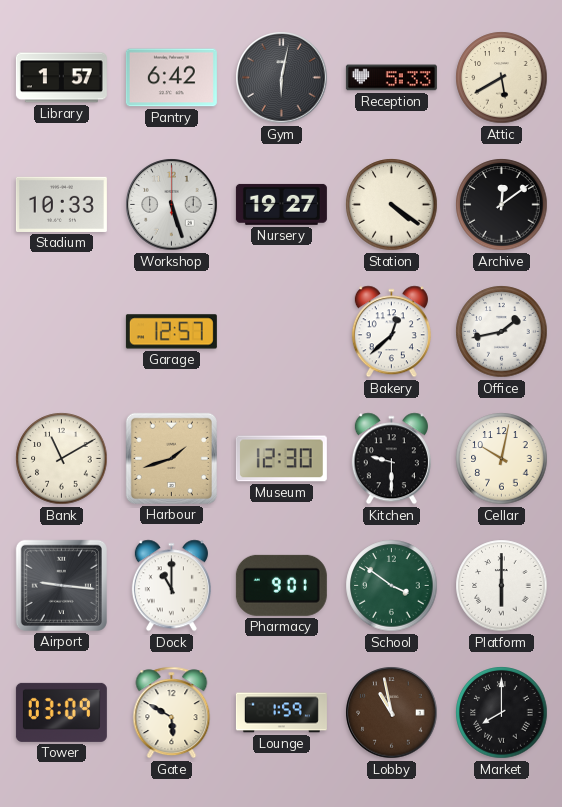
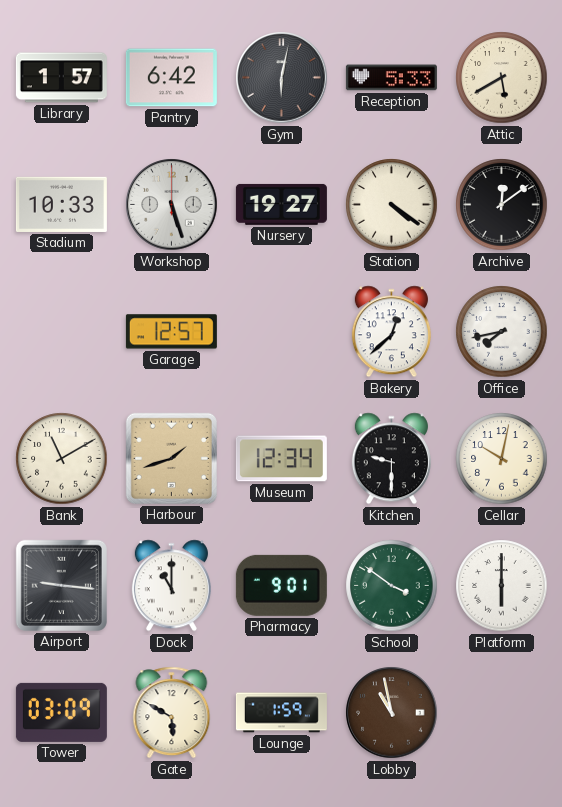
Office: 1:43 -> 7:43
Museum: 12:30 -> 12:34
Market: 8:00 -> none
